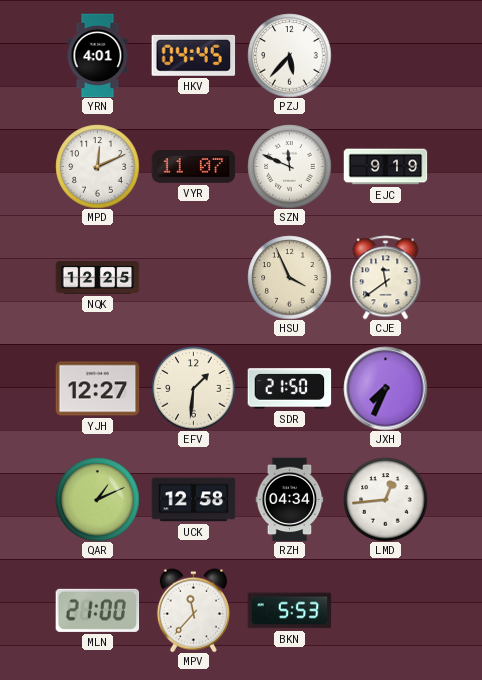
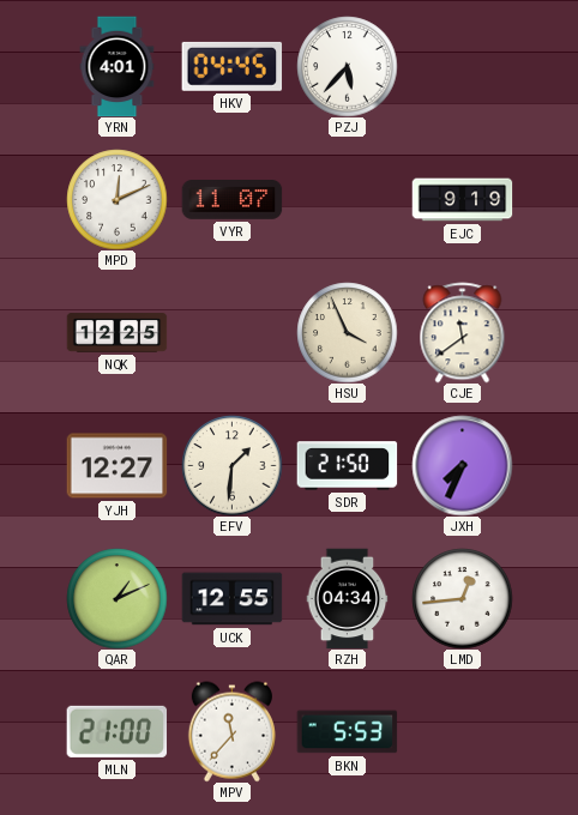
SZN: 11:49 -> none
UCK: 12:58 -> 12:55
